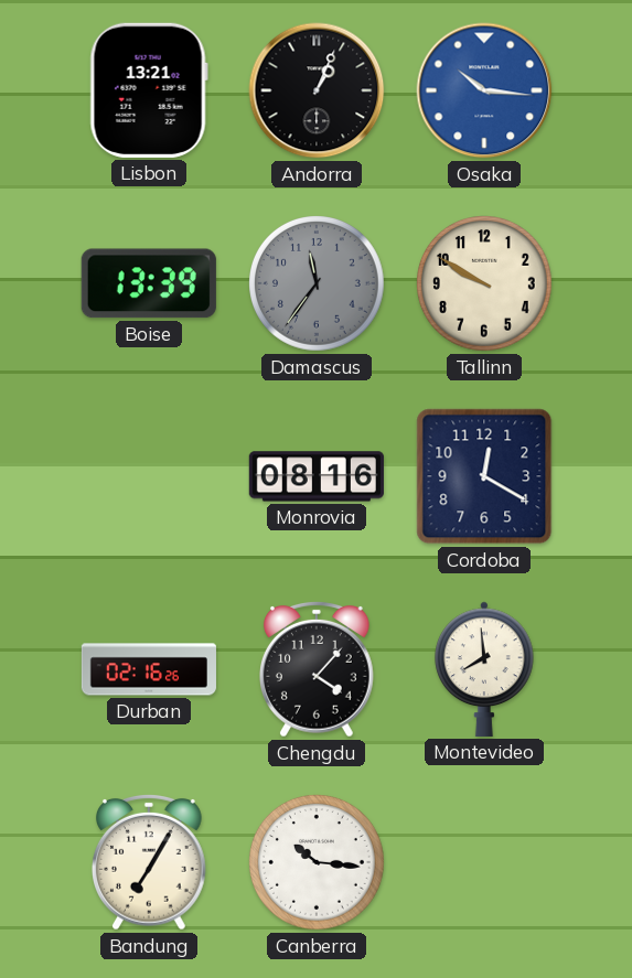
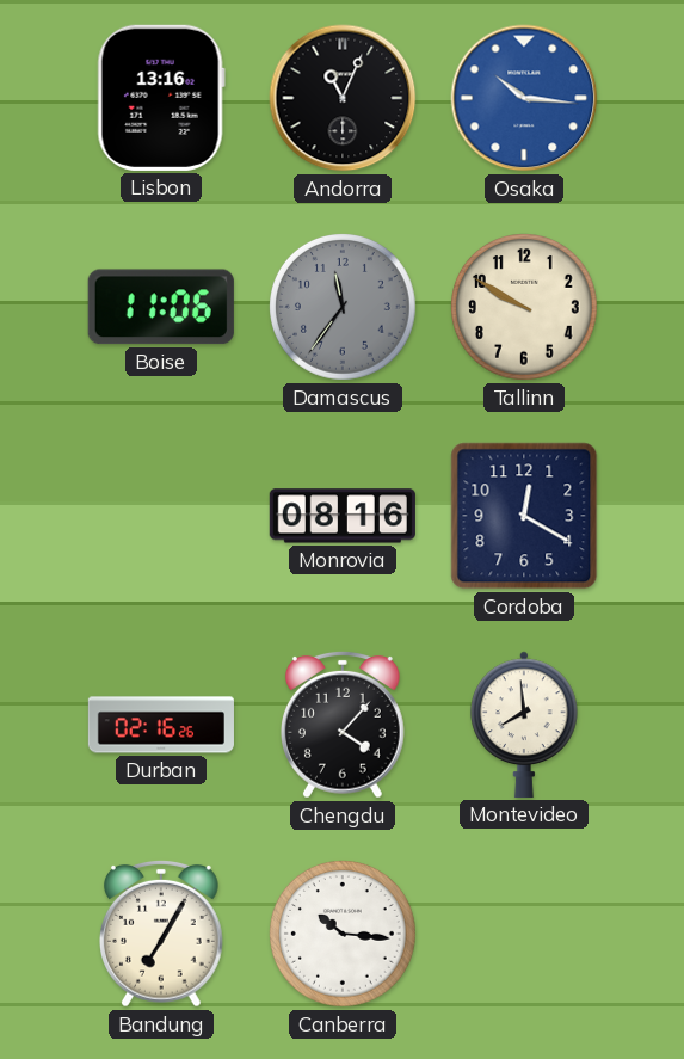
Lisbon: 13:21 -> 13:16
Andorra: 1:04 -> 11:04
Boise: 13:39 -> 11:06
